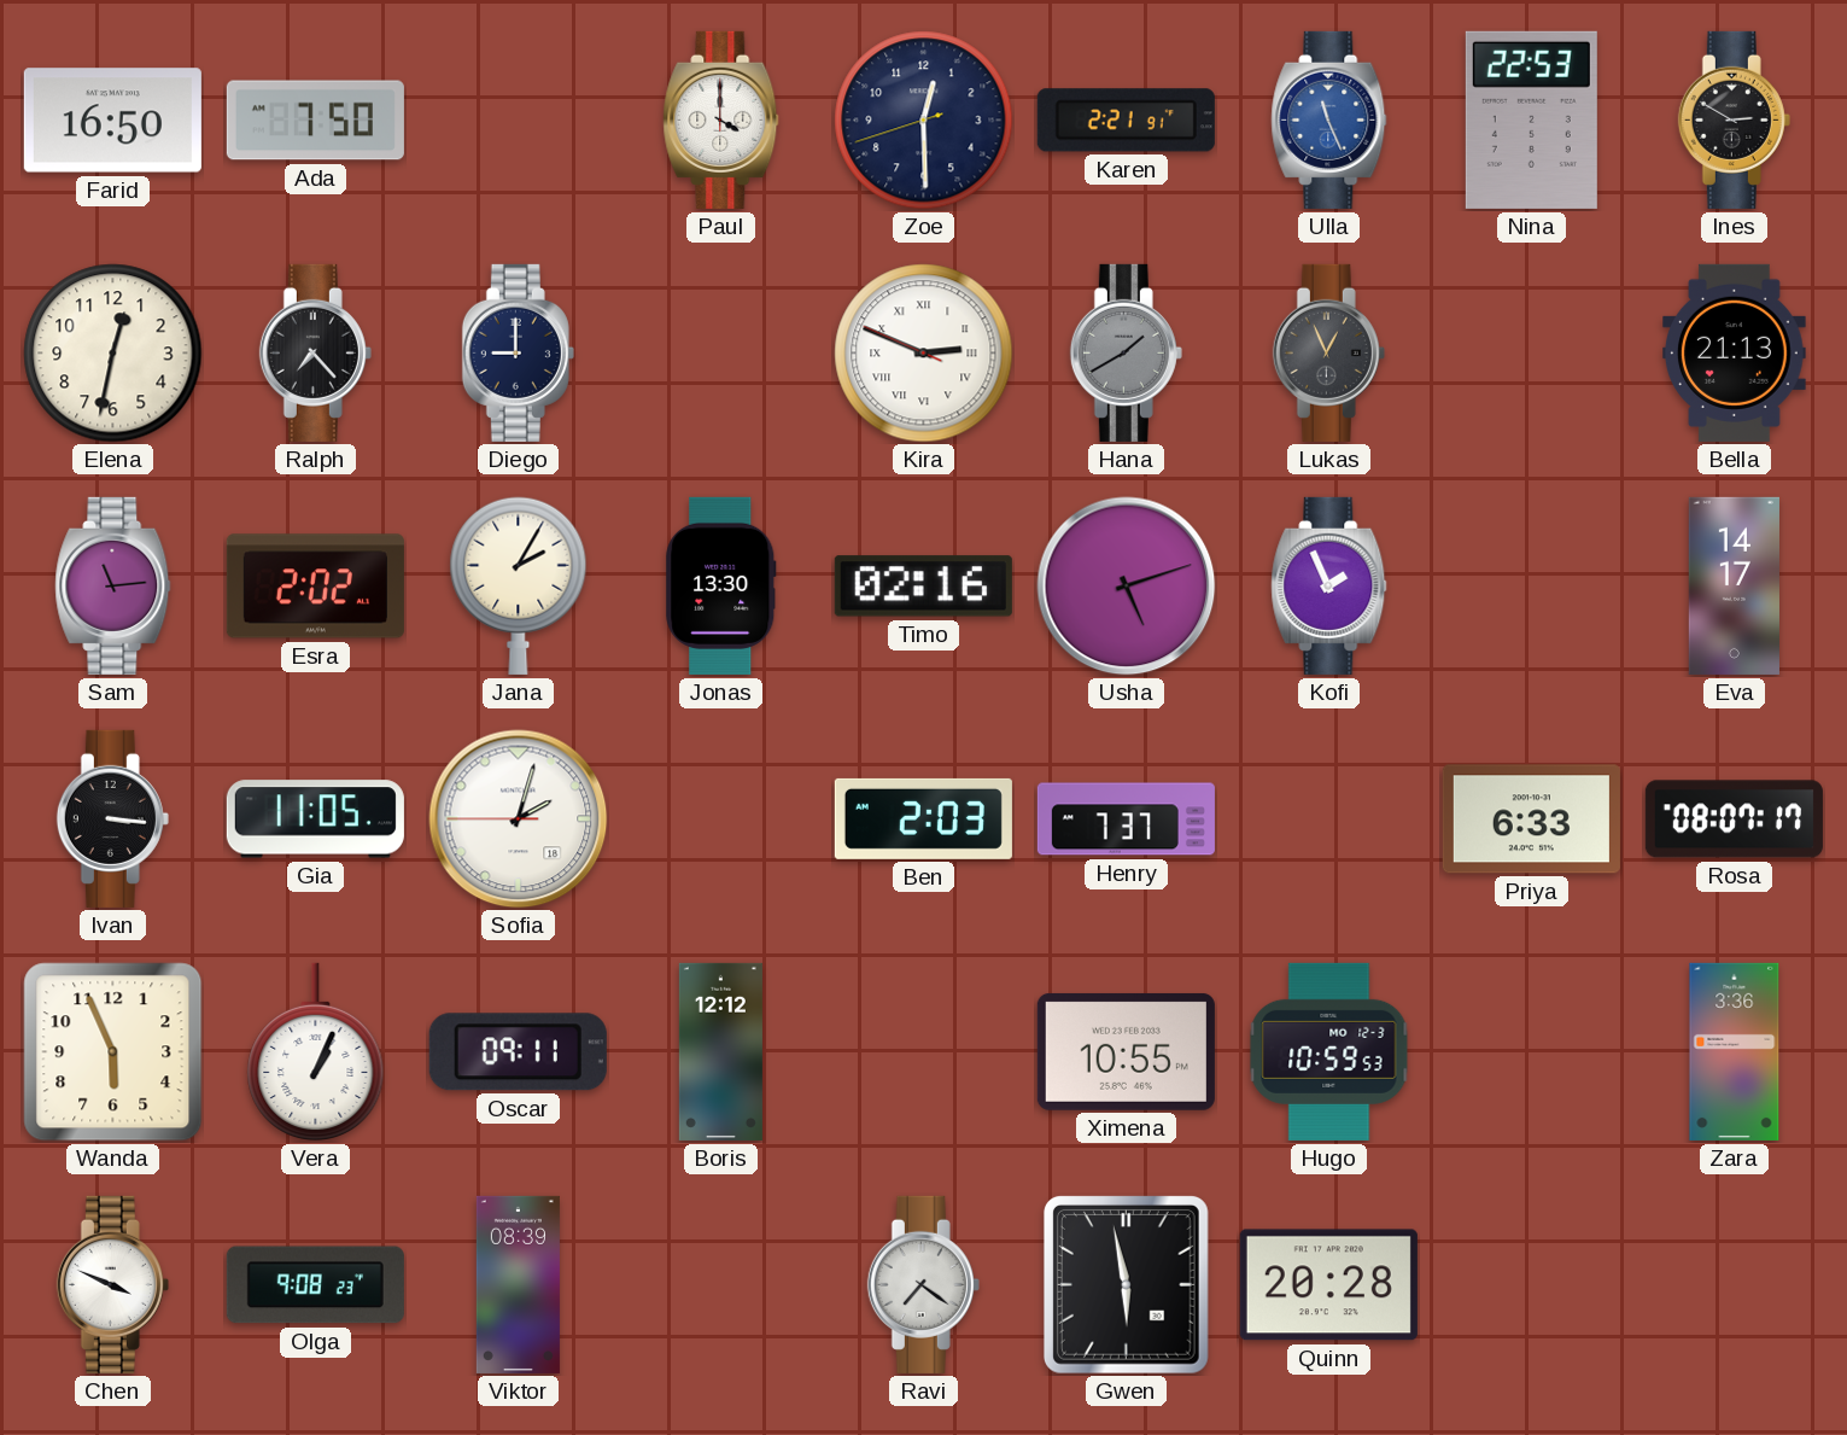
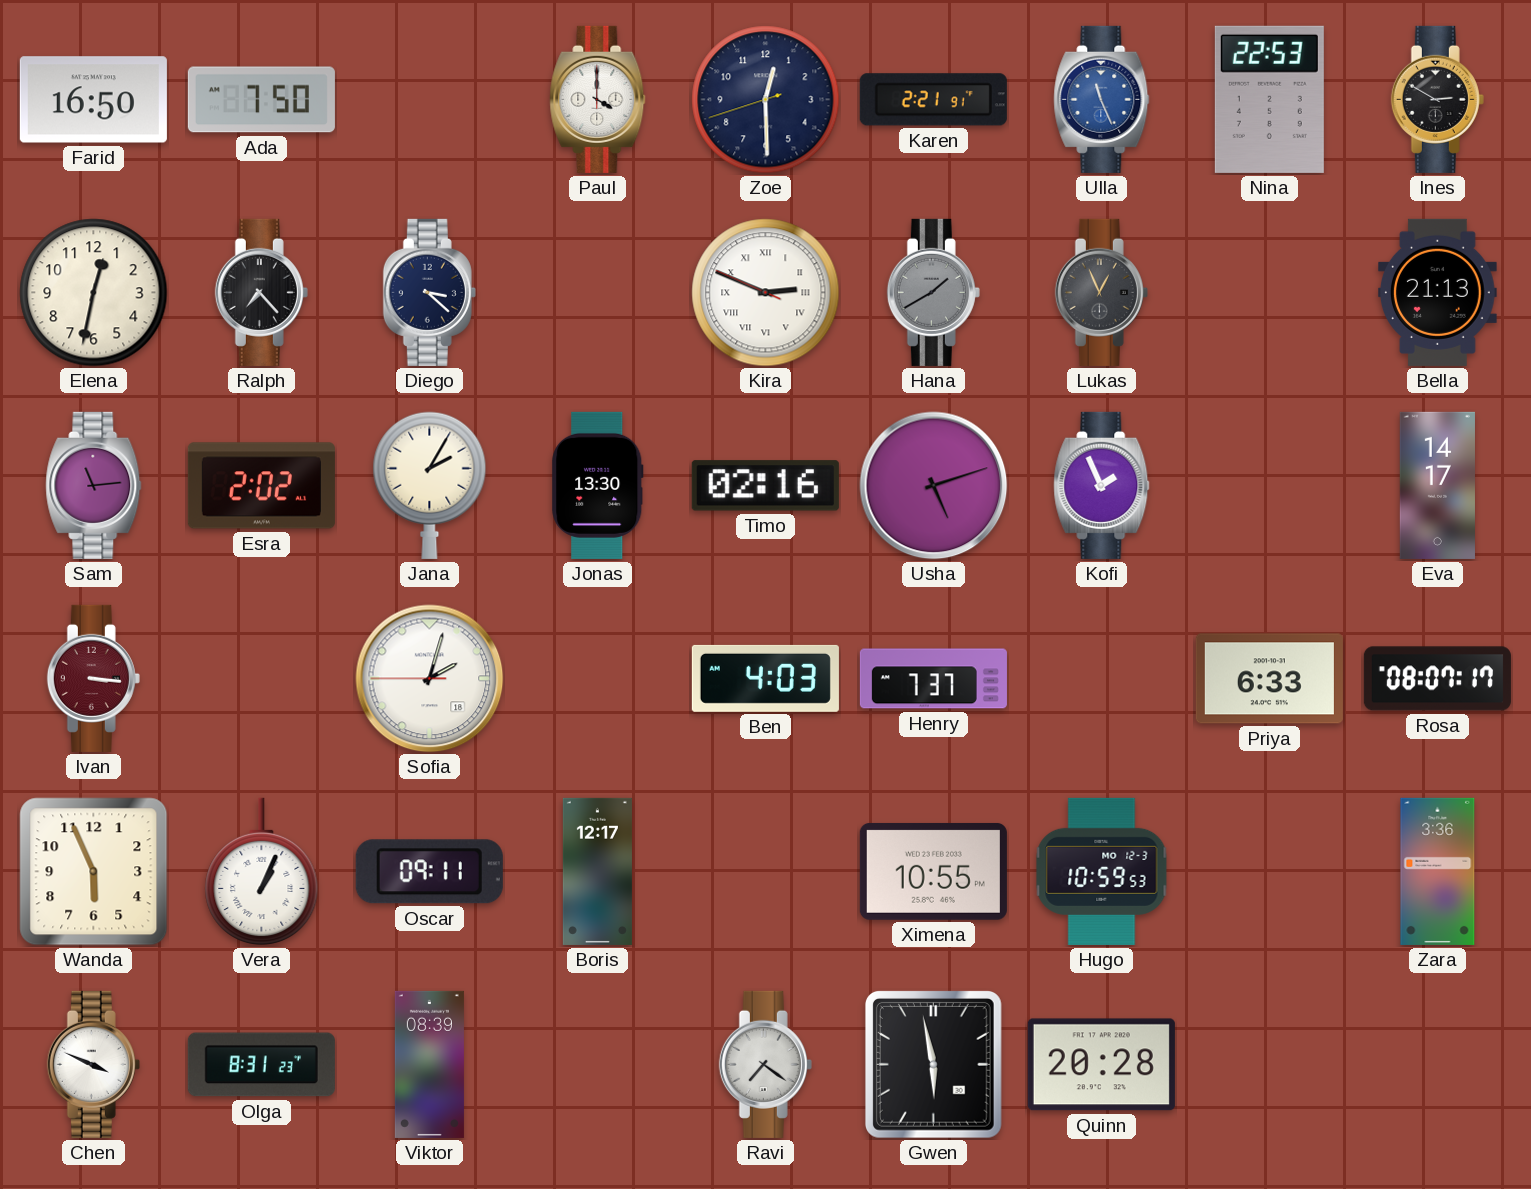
Diego: 9:00 -> 3:22
Ivan dial: black -> burgundy
Gia: 11:05 -> none
Ben: 2:03 -> 4:03
Boris: 12:12 -> 12:17
Olga: 9:08 -> 8:31
